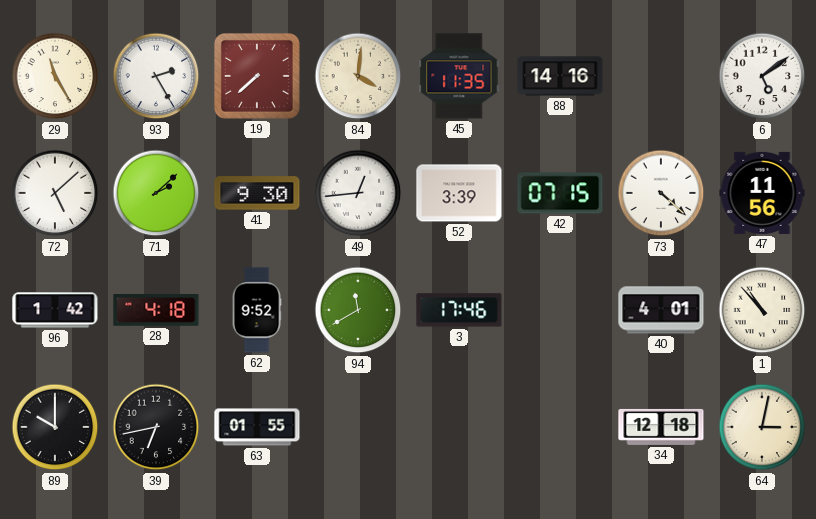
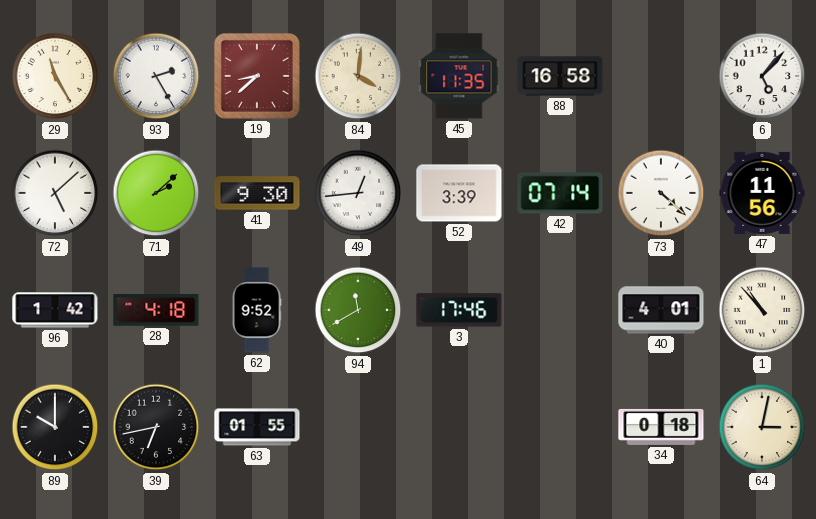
19: 7:38 -> 8:38
88: 14:16 -> 16:58
6: 5:09 -> 5:07
42: 07:15 -> 07:14
34: 12:18 -> 0:18
